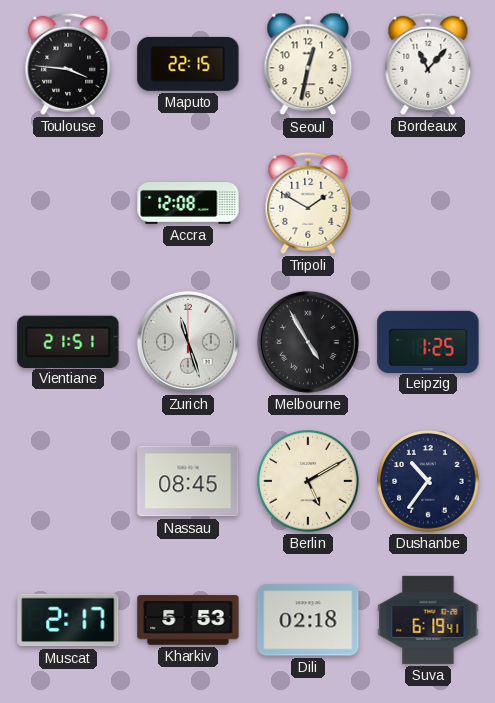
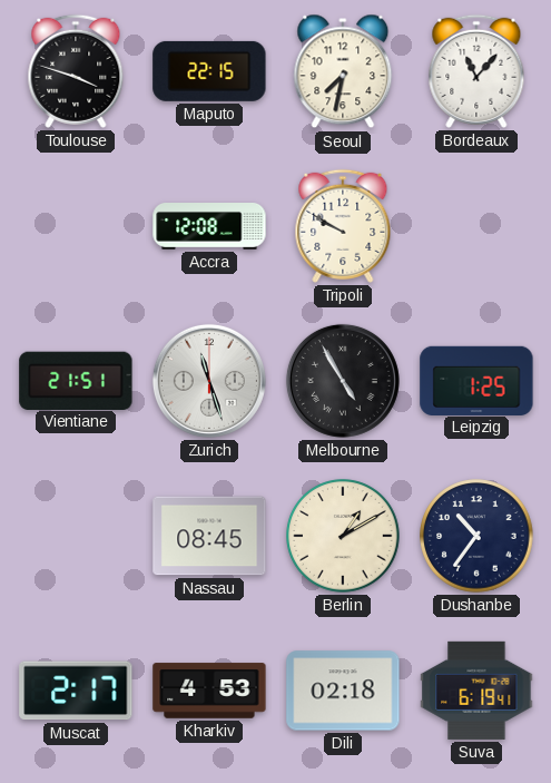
Toulouse: 3:46 -> 3:48
Seoul: 12:32 -> 7:32
Tripoli: 1:50 -> 9:50
Berlin: 5:10 -> 1:10
Kharkiv: 5:53 -> 4:53
